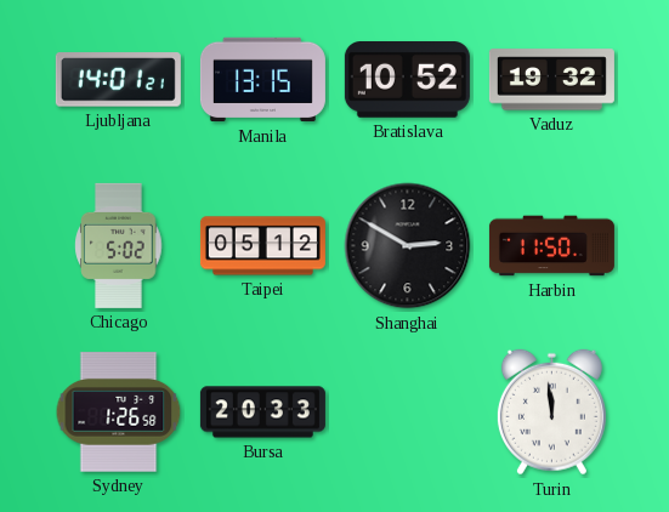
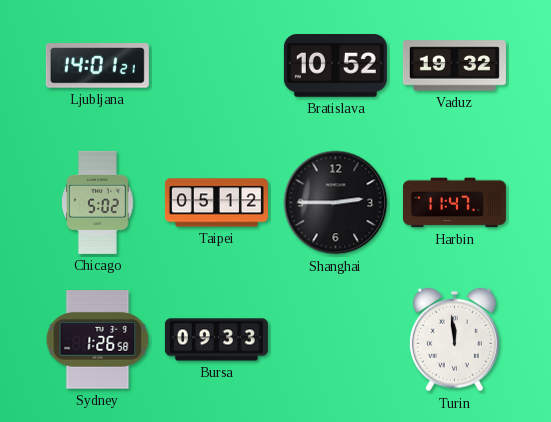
Manila: 13:15 -> none
Shanghai: 2:50 -> 2:45
Harbin: 11:50 -> 11:47
Bursa: 20:33 -> 09:33
